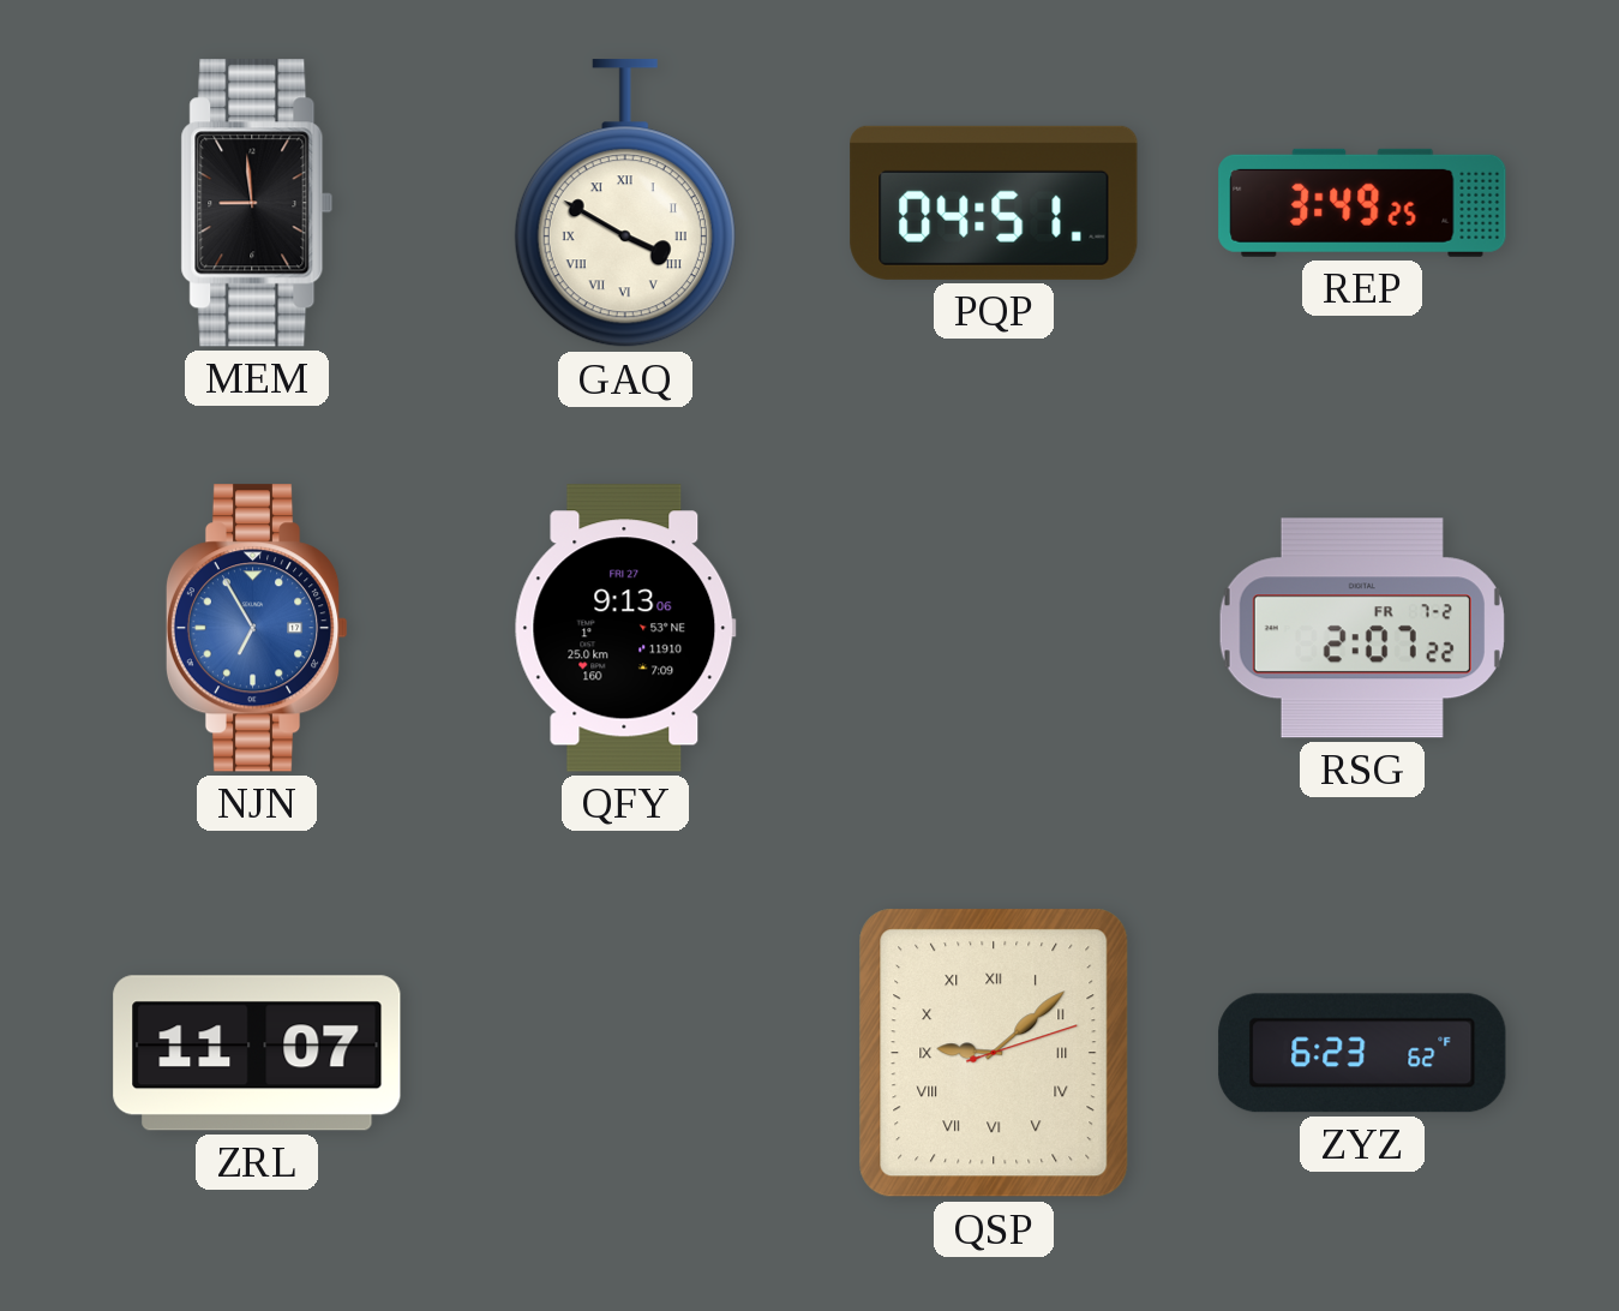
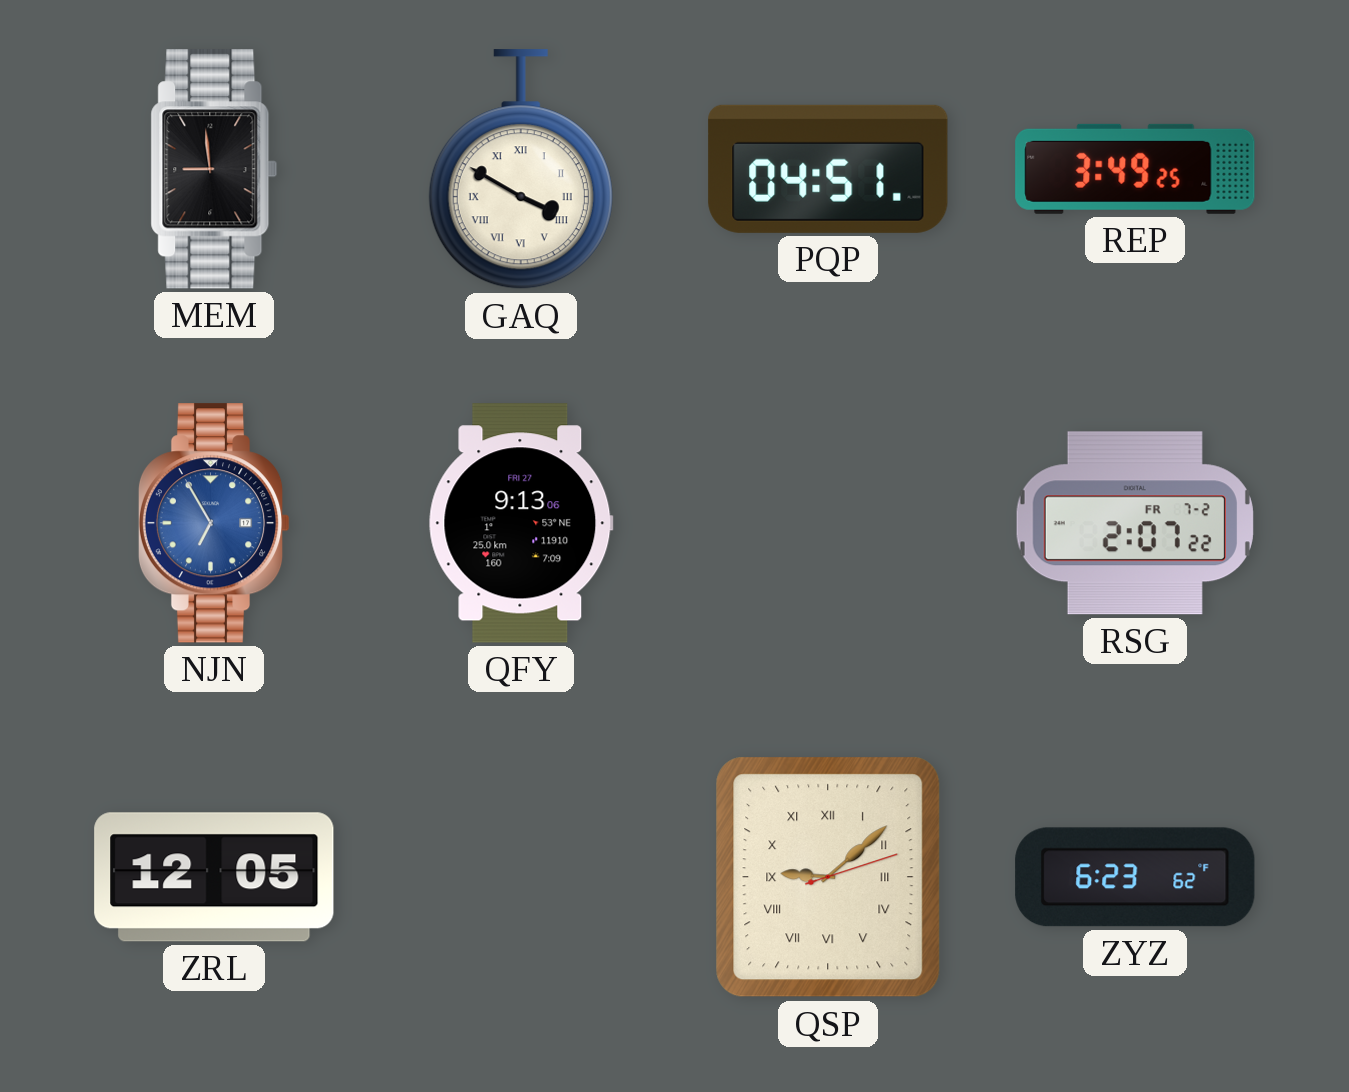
ZRL: 11:07 -> 12:05
